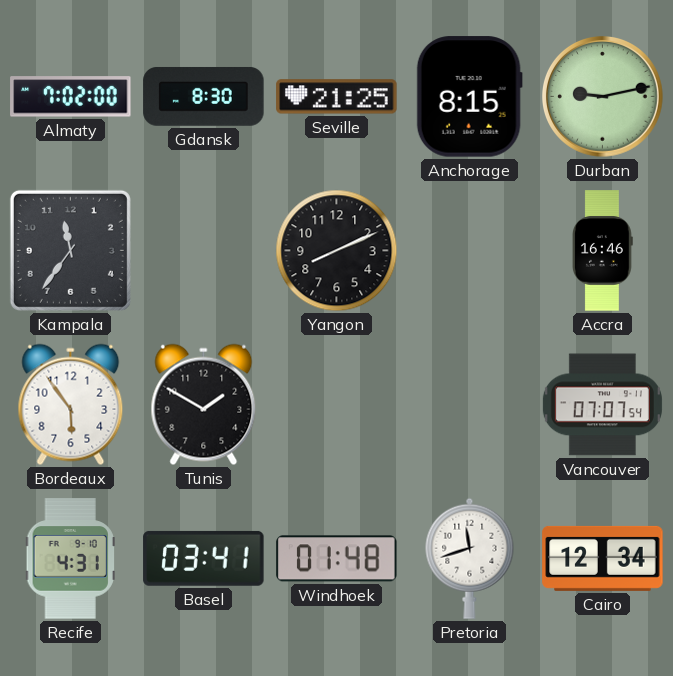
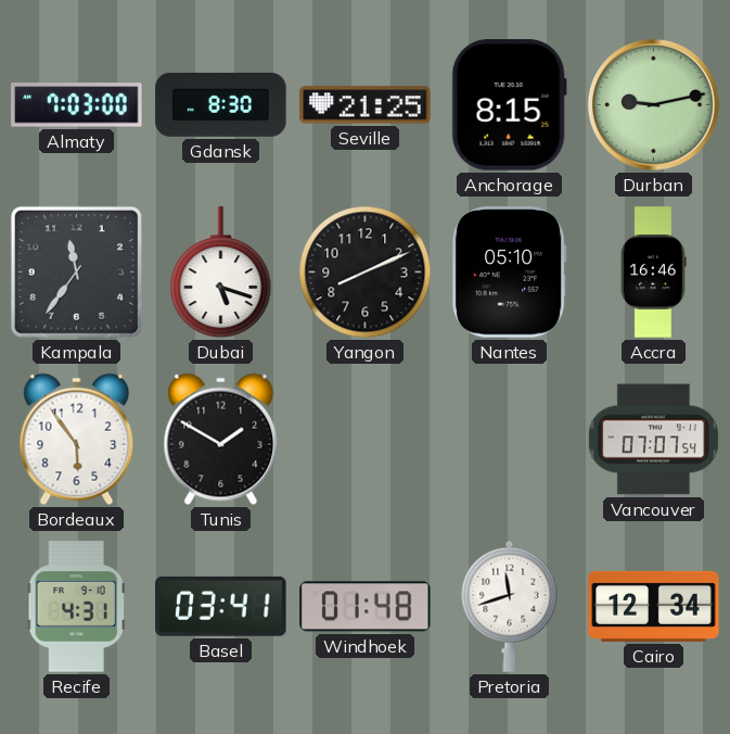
Almaty: 7:02 -> 7:03
Dubai: none -> 5:18
Nantes: none -> 05:10
